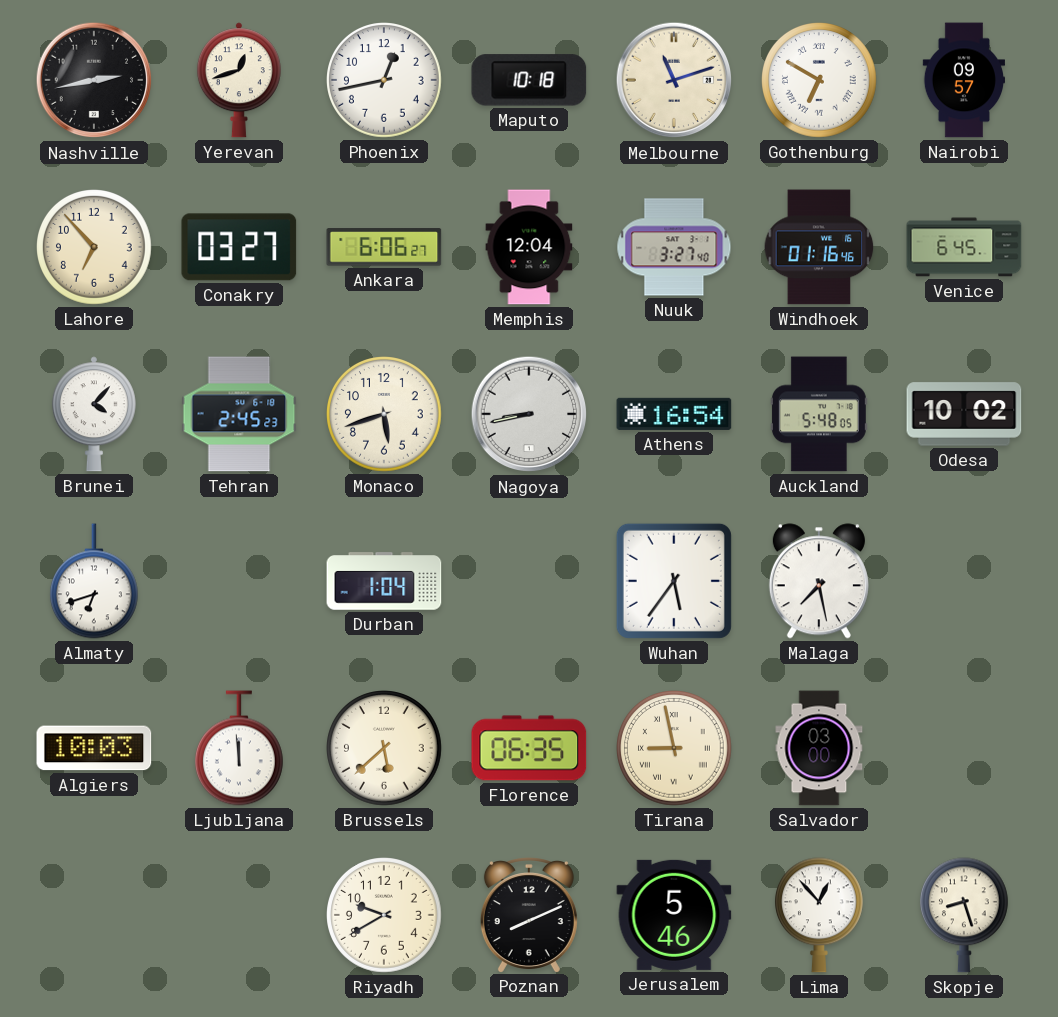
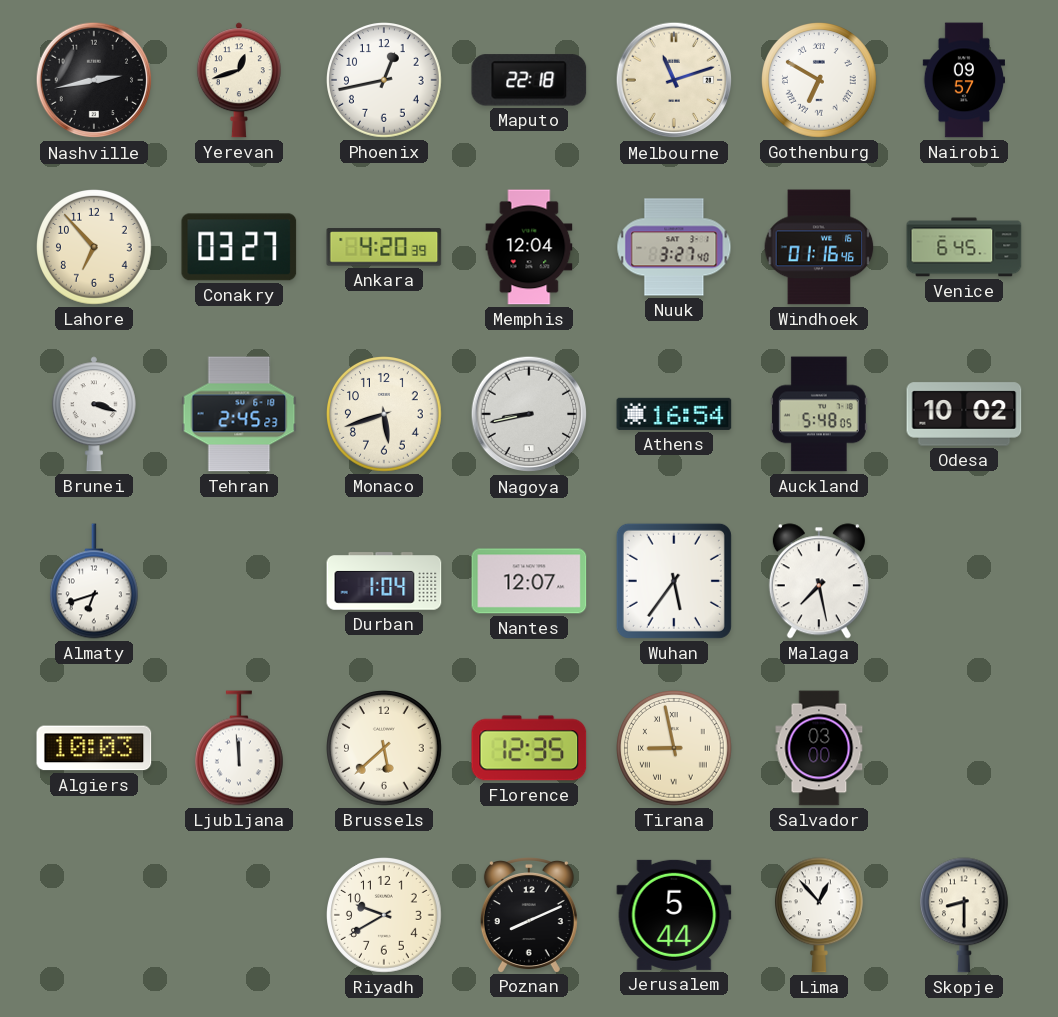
Maputo: 10:18 -> 22:18
Ankara: 6:06 -> 4:20
Brunei: 4:07 -> 3:18
Nantes: none -> 12:07
Florence: 06:35 -> 12:35
Jerusalem: 5:46 -> 5:44
Skopje: 8:27 -> 8:30
